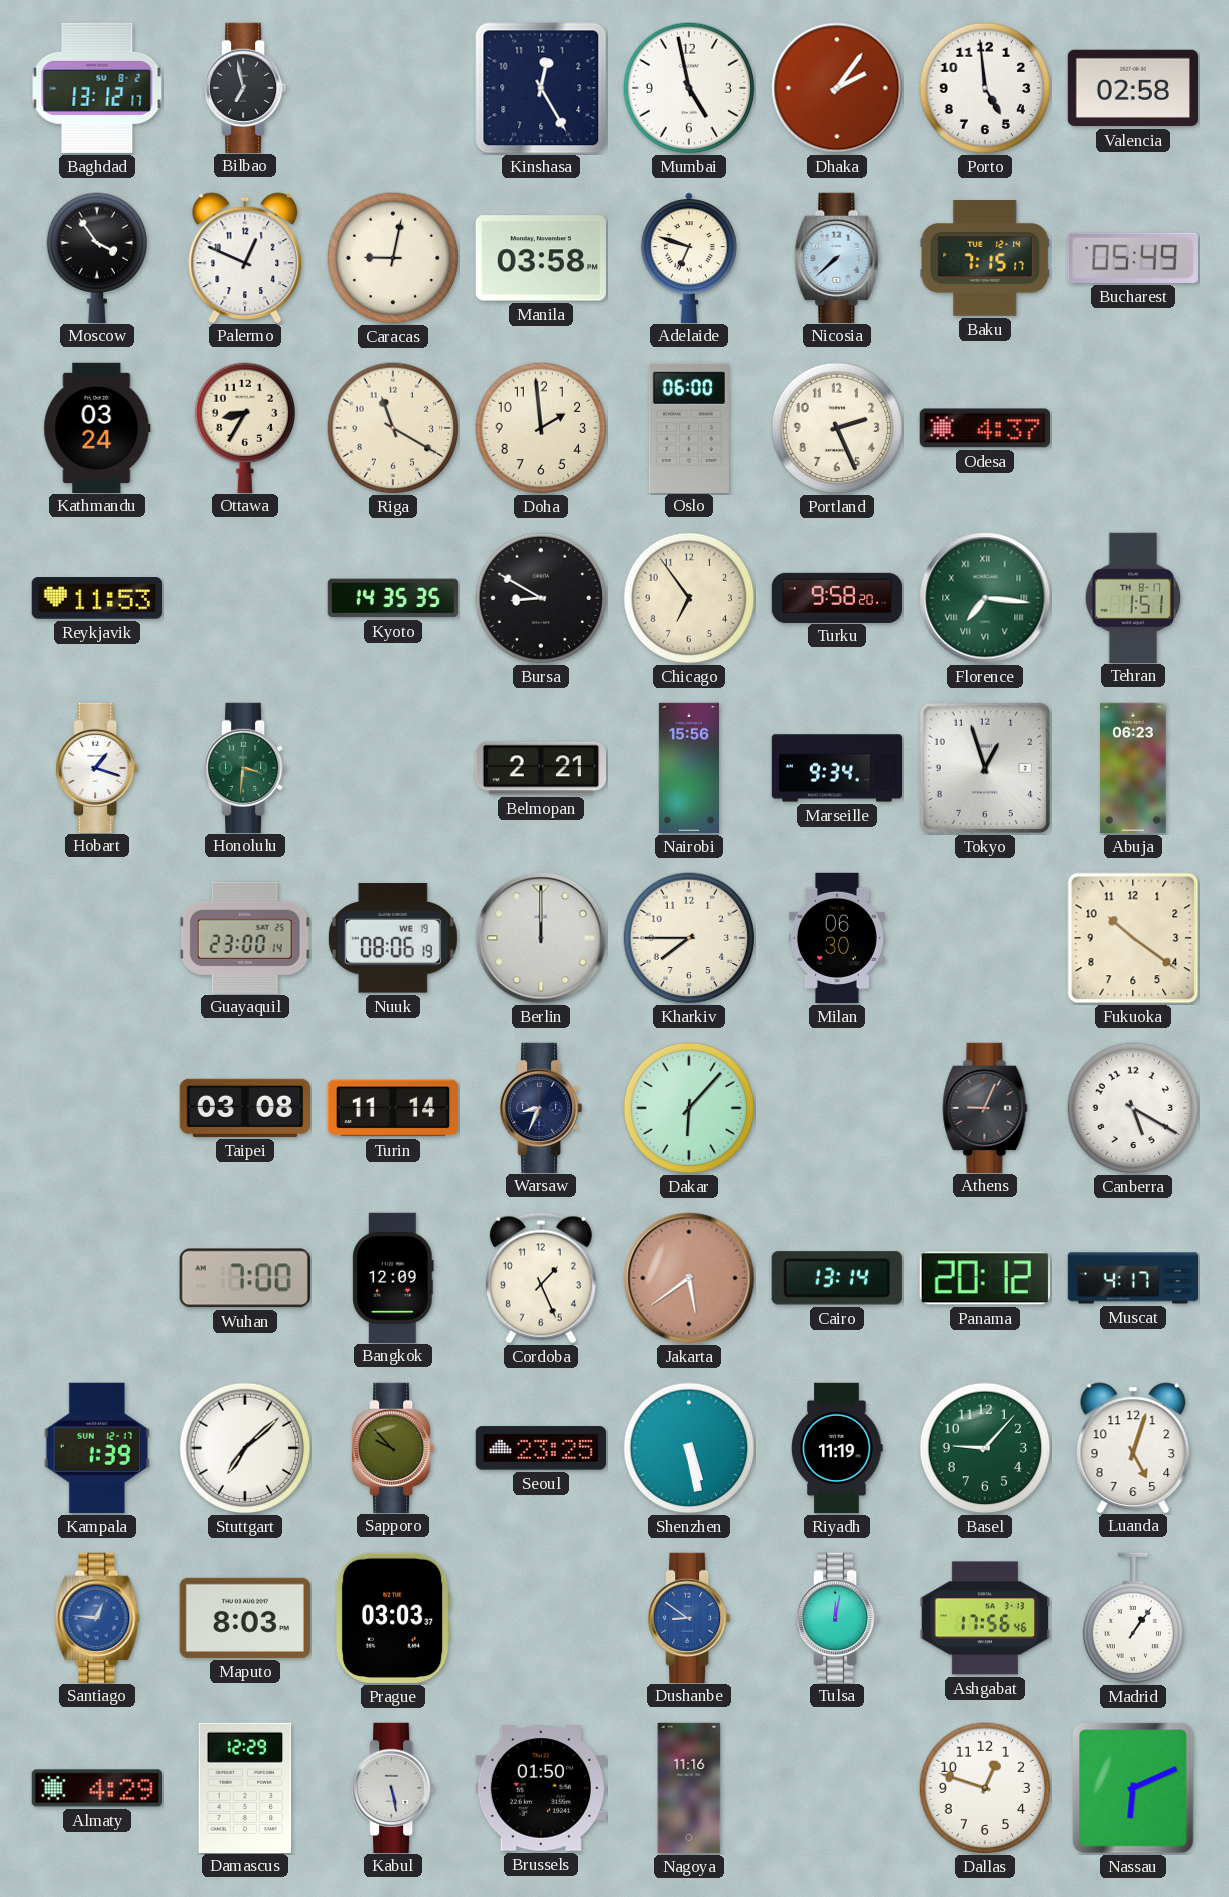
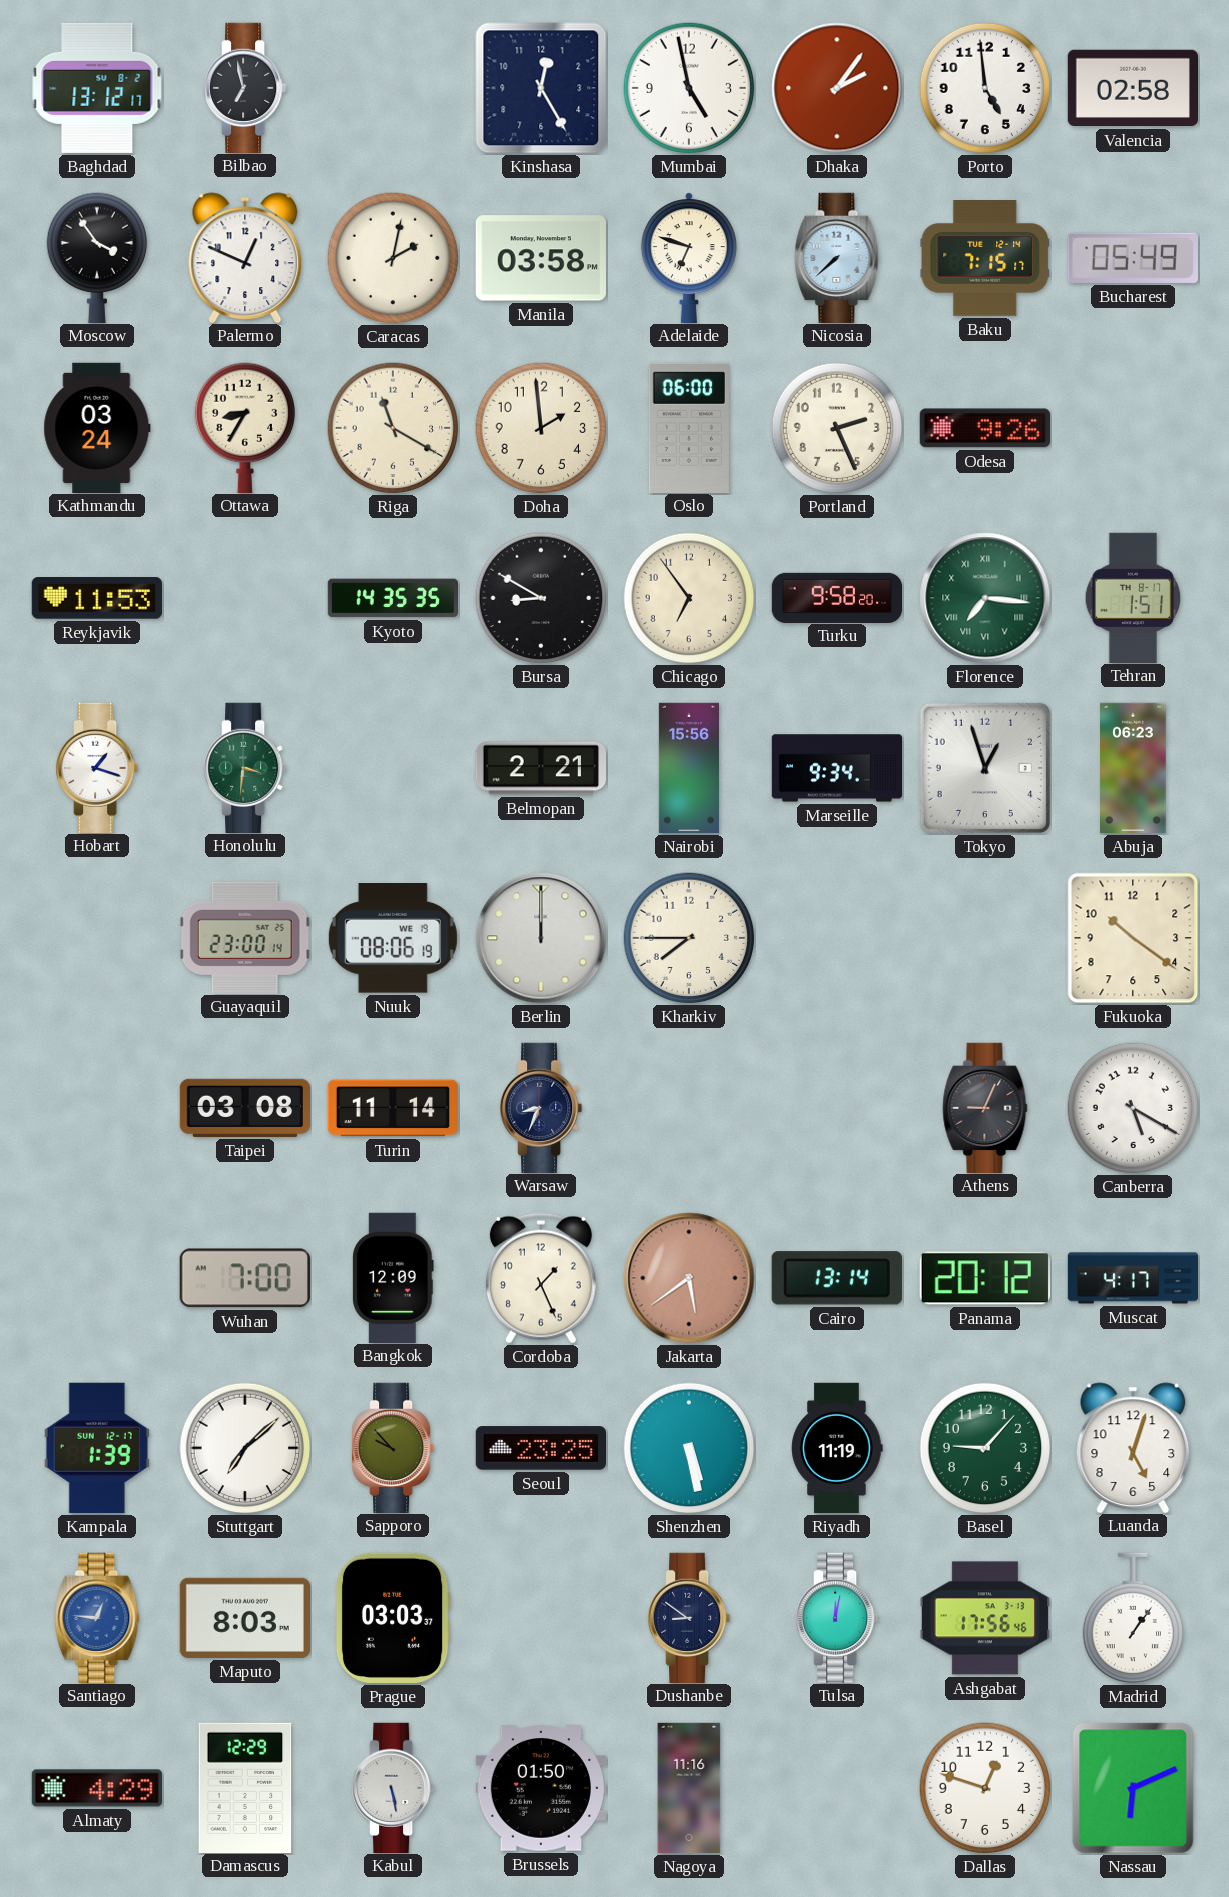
Caracas: 9:02 -> 2:02
Odesa: 4:37 -> 9:26
Milan: 06:30 -> none
Dakar: 6:07 -> none
Dushanbe dial: blue -> navy
